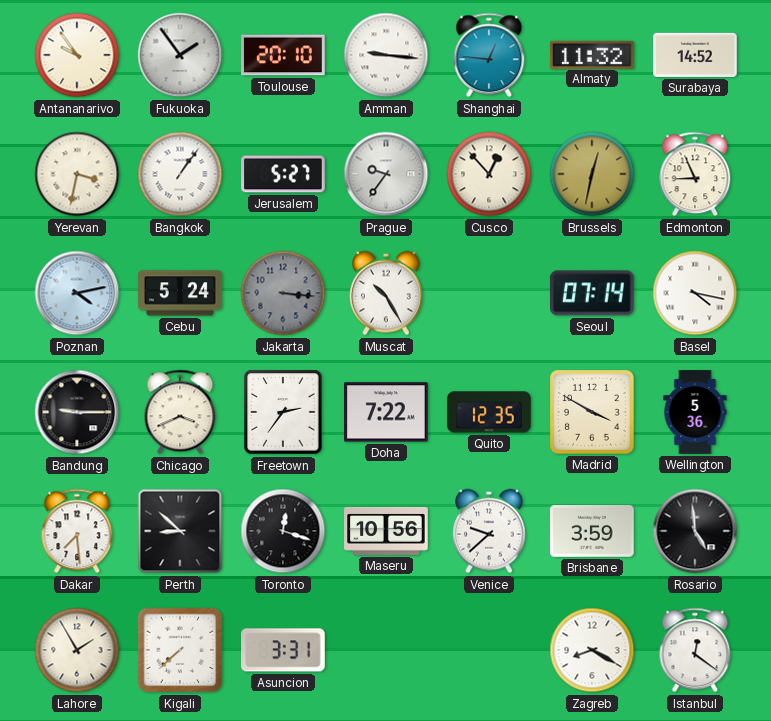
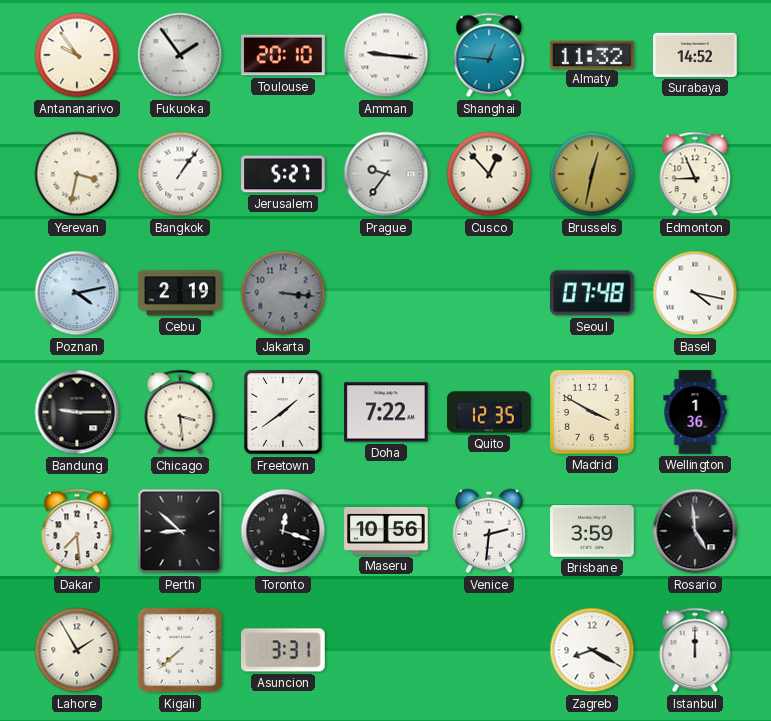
Cebu: 5:24 -> 2:19
Muscat: 10:25 -> none
Seoul: 07:14 -> 07:48
Chicago: 3:41 -> 3:29
Freetown: 2:36 -> 1:39
Wellington: 5:36 -> 1:36
Venice: 9:38 -> 2:31
Istanbul: 12:21 -> 12:00
